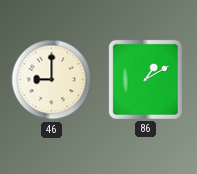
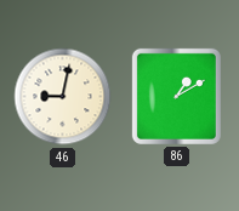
46: 9:00 -> 9:02
